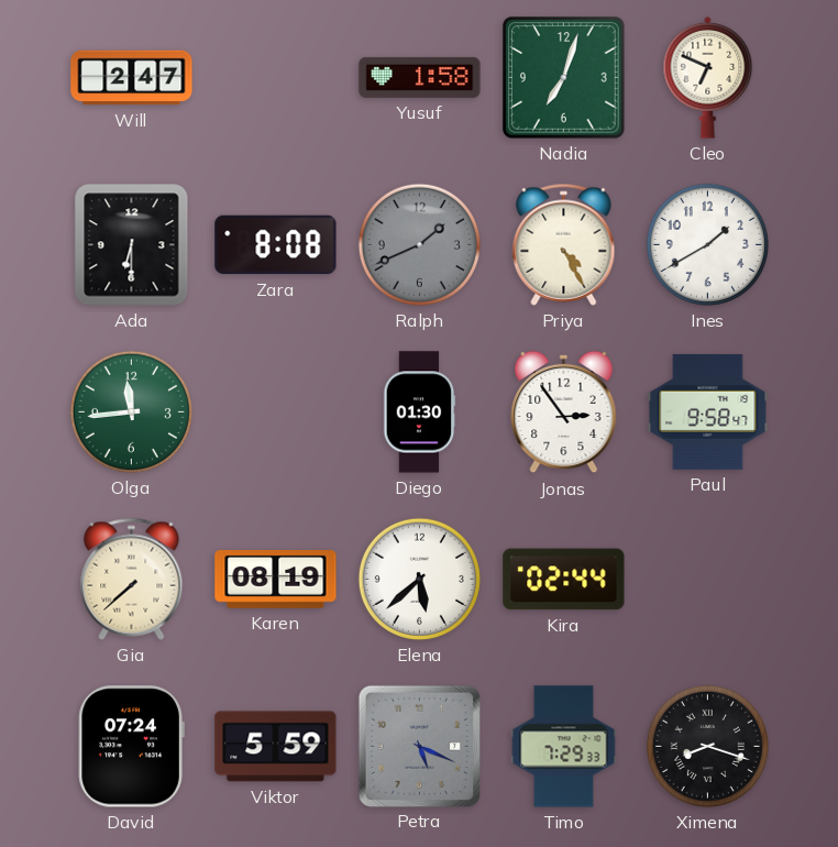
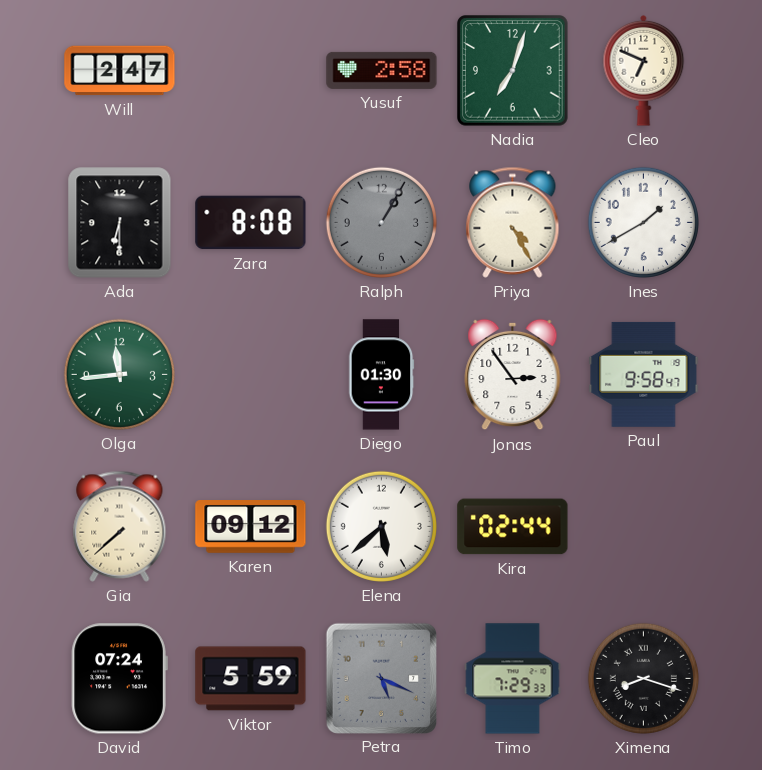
Yusuf: 1:58 -> 2:58
Ralph: 1:41 -> 1:05
Karen: 08:19 -> 09:12
